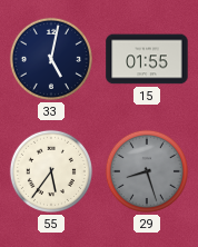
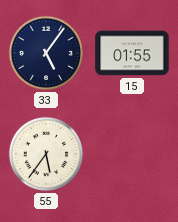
33: 5:02 -> 5:06
29: 8:27 -> none
